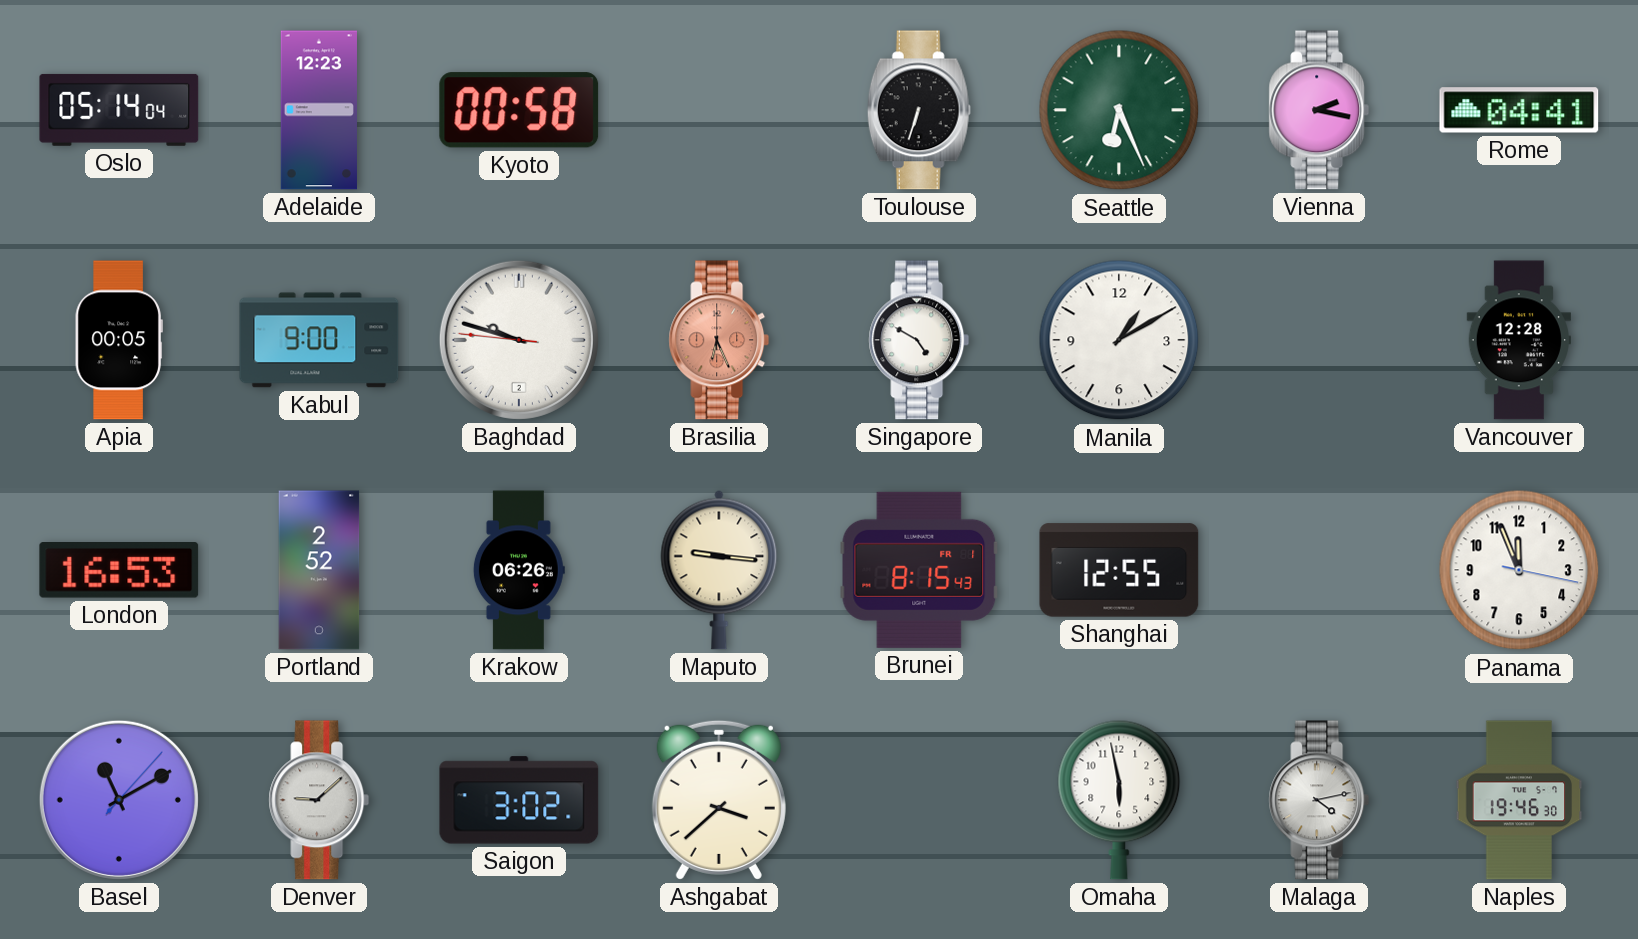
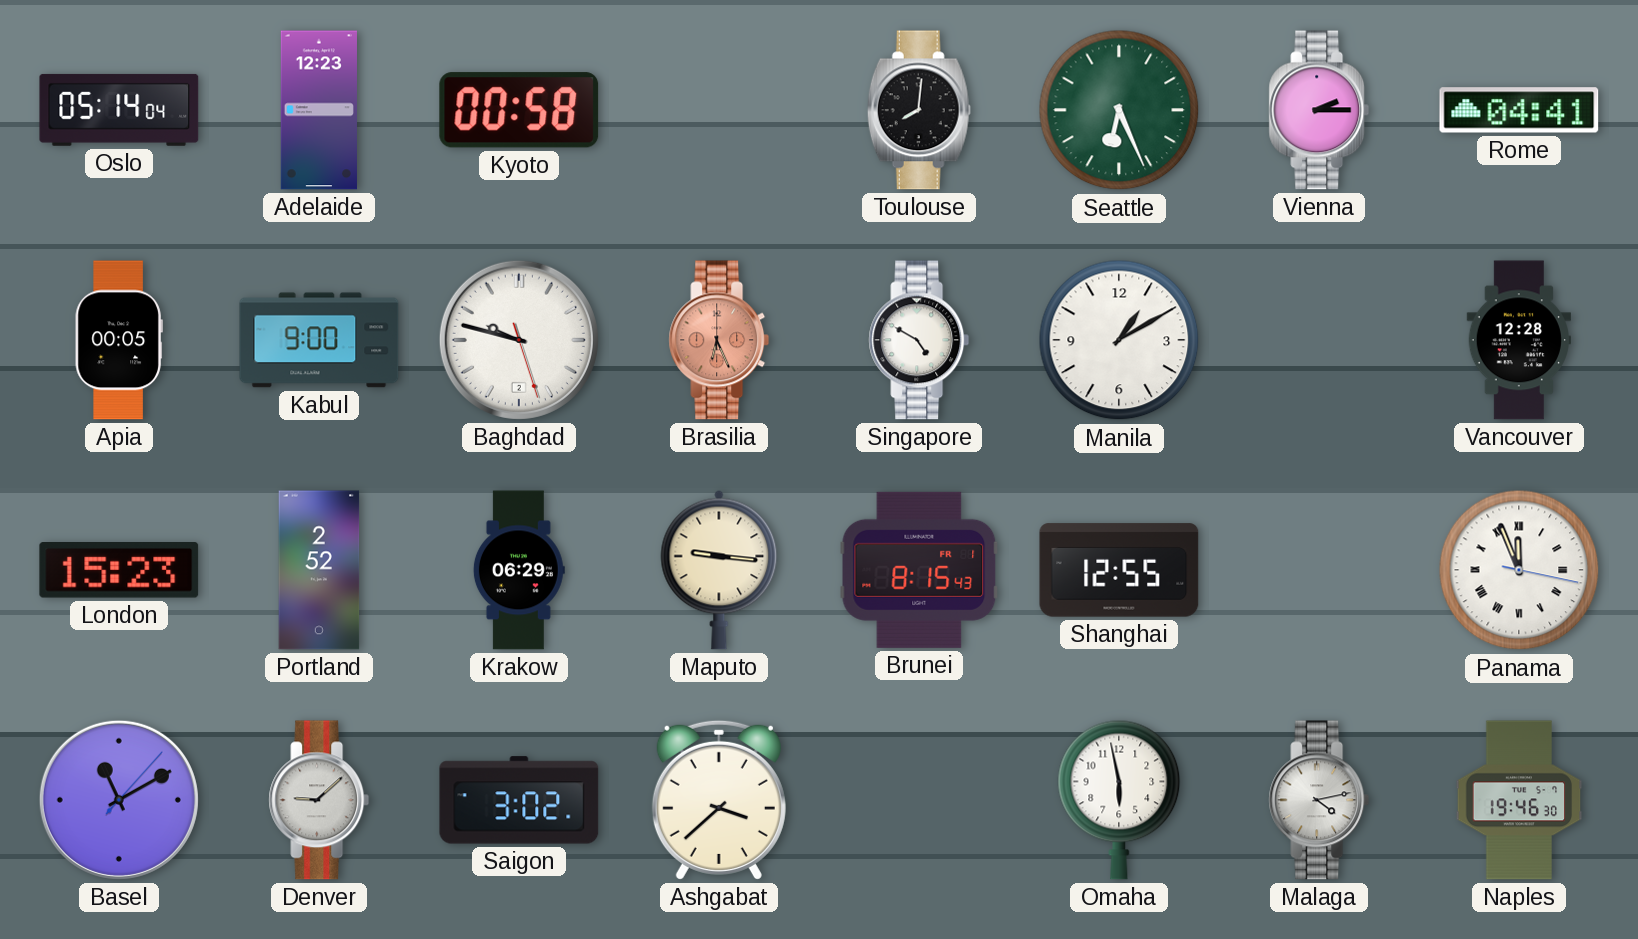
Toulouse: 6:33 -> 8:01
Vienna: 2:17 -> 2:15
Baghdad: 9:47:46 -> 9:47:27
London: 16:53 -> 15:23
Krakow: 06:26 -> 06:29
Panama numerals: Arabic -> Roman
